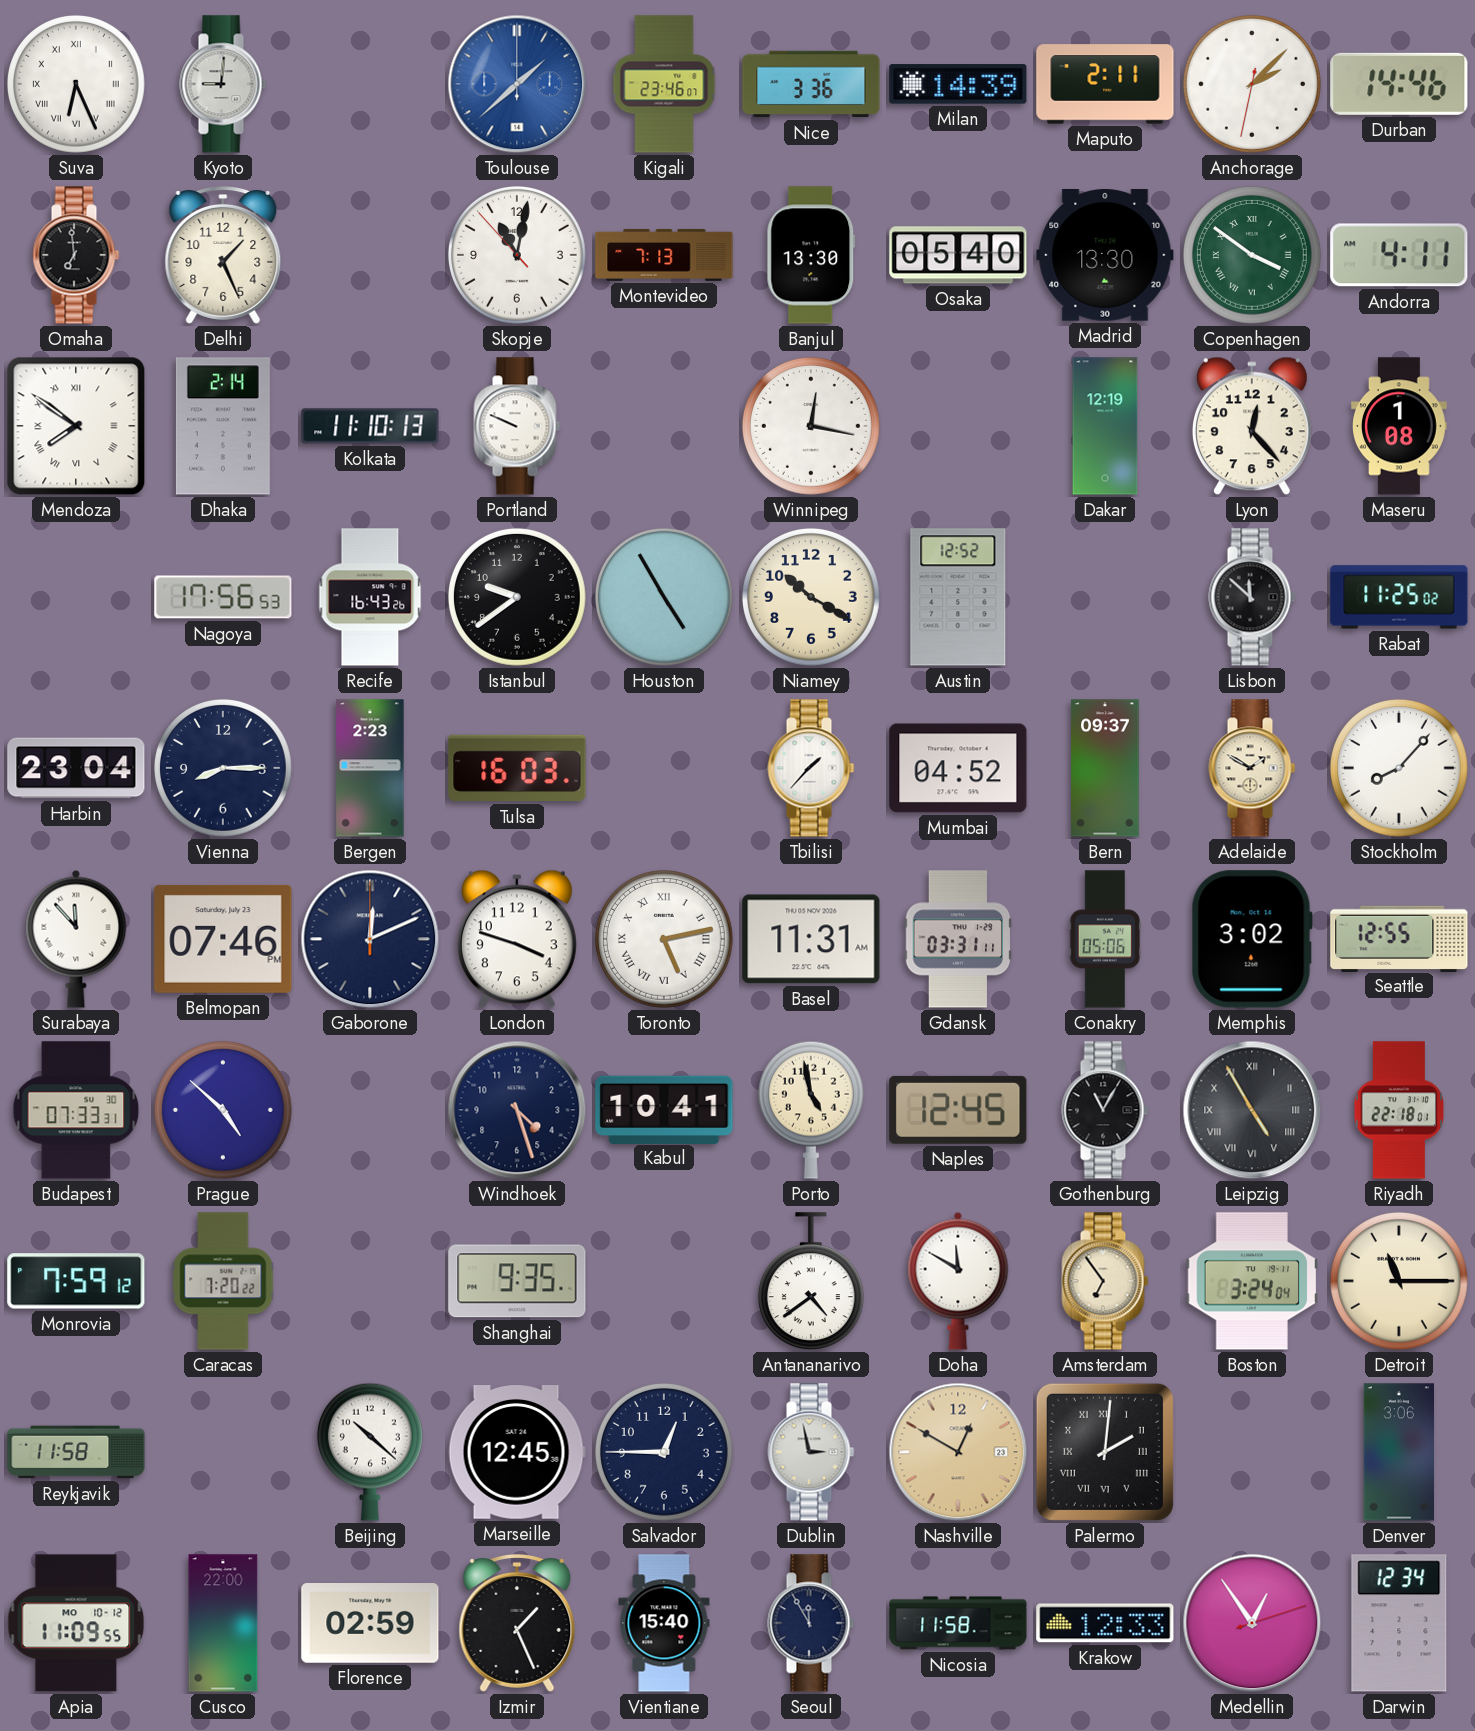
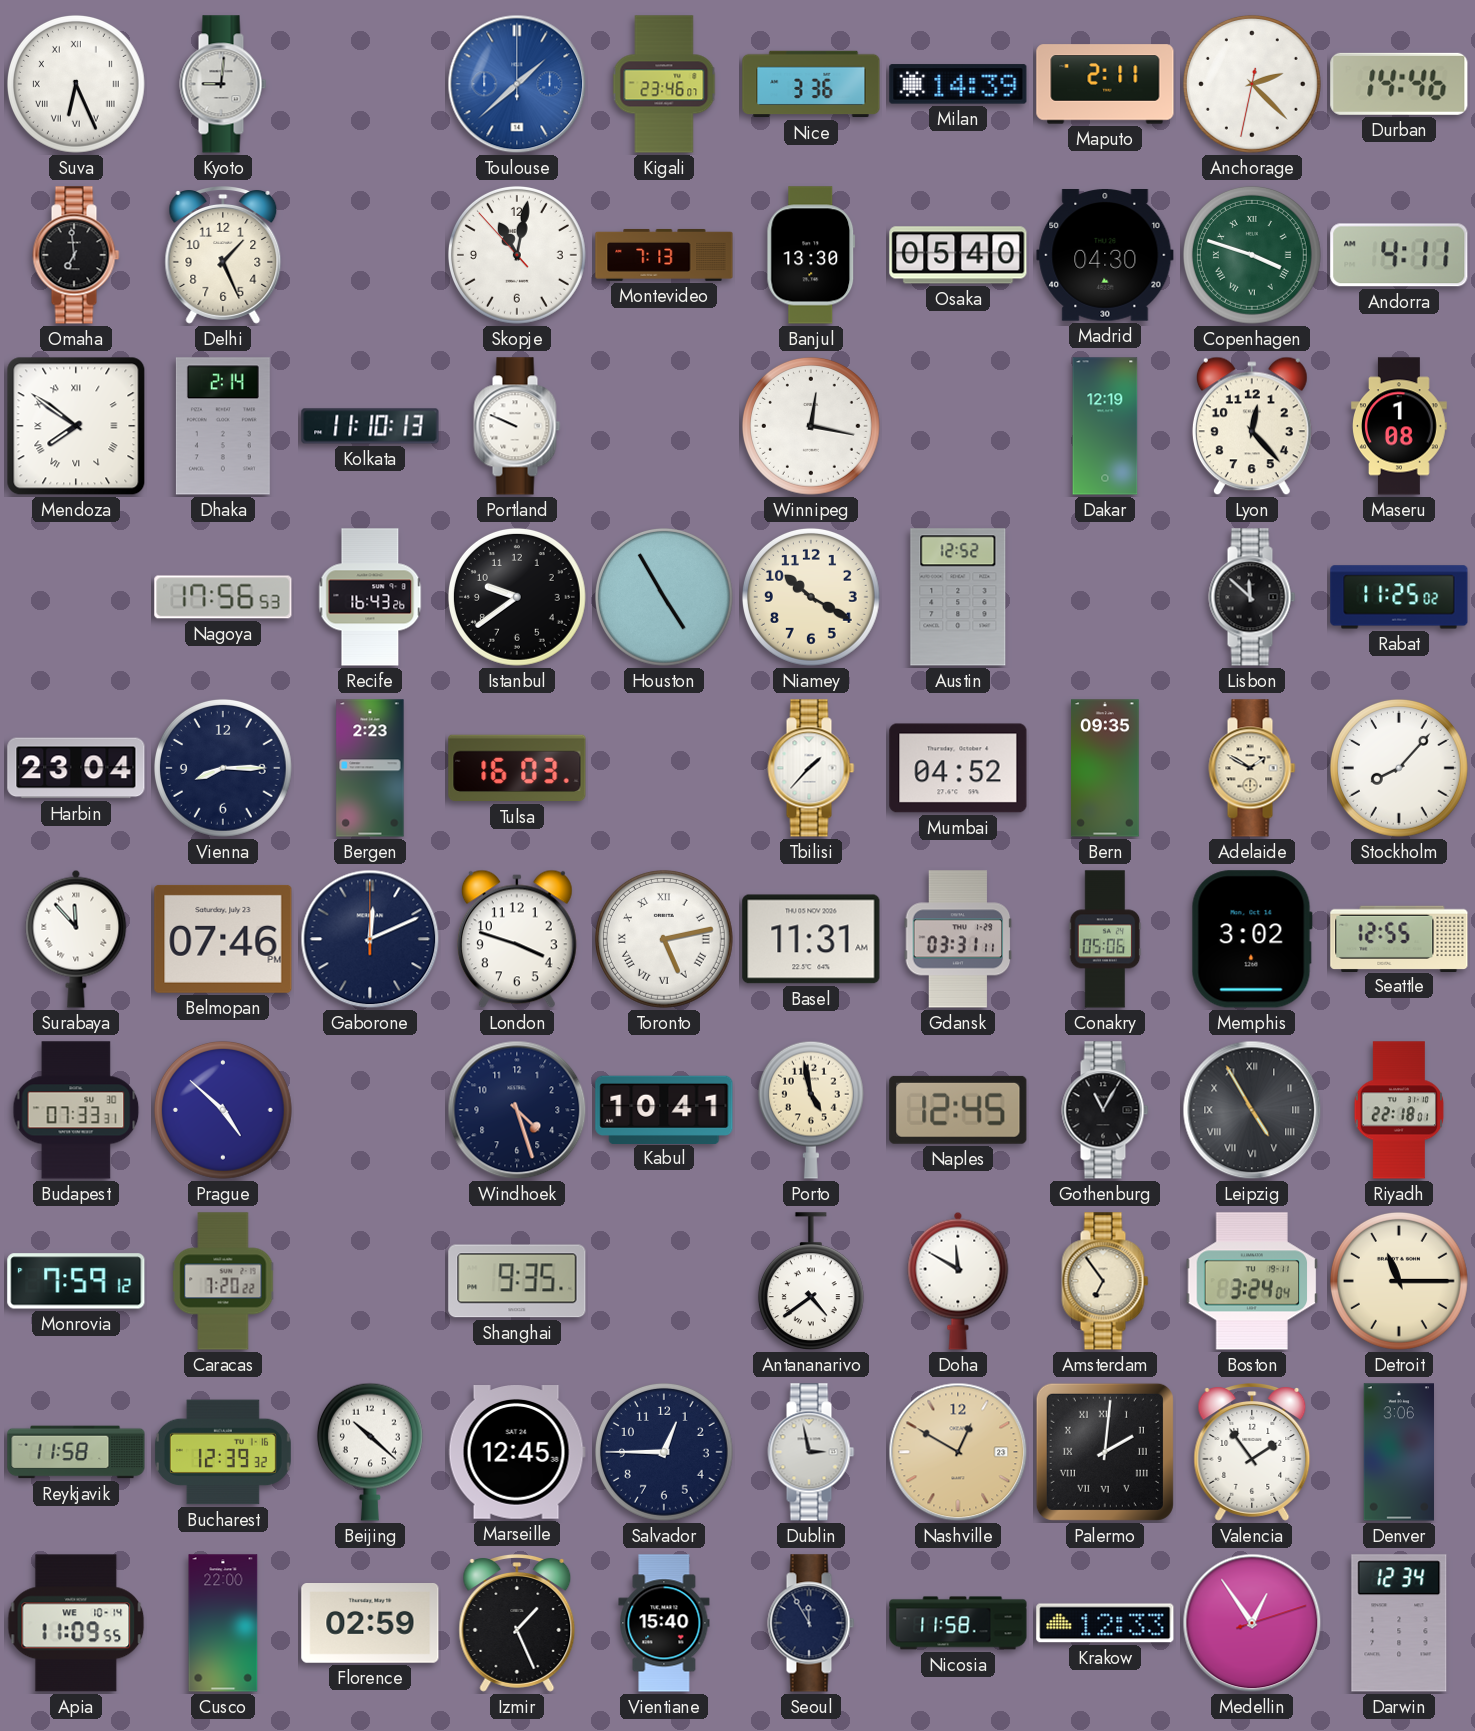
Anchorage: 2:07 -> 2:22
Madrid: 13:30 -> 04:30
Copenhagen: 3:51 -> 3:48
Bern: 09:37 -> 09:35
Bucharest: none -> 12:39
Valencia: none -> 1:54
Apia date: MO 10-12 -> WE 10-14
